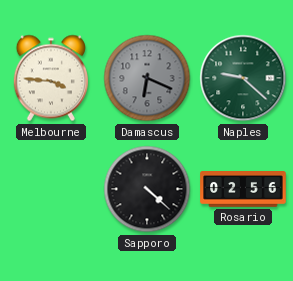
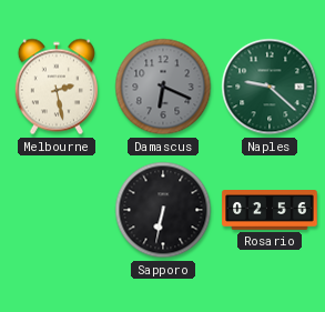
Melbourne: 3:46 -> 2:28
Sapporo: 4:22 -> 6:32
